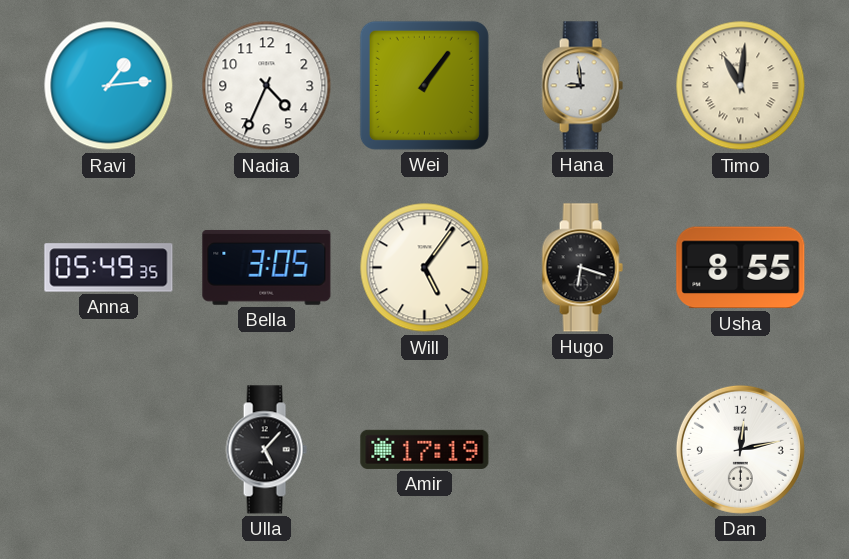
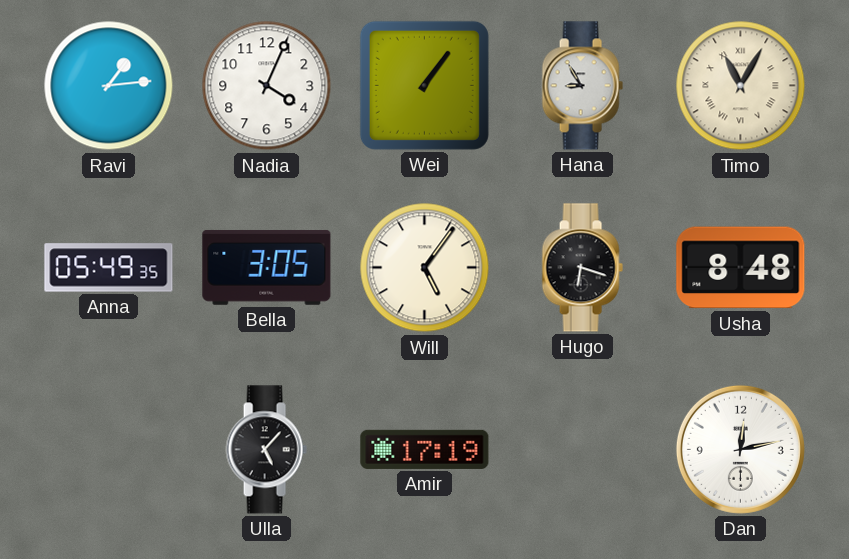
Nadia: 4:34 -> 4:04
Hana: 8:59 -> 8:55
Timo: 11:01 -> 11:05
Usha: 8:55 -> 8:48
